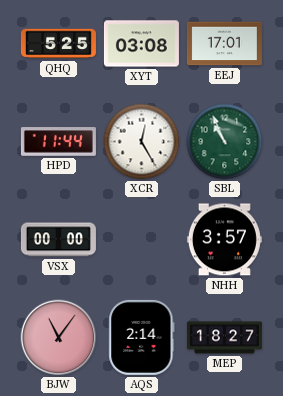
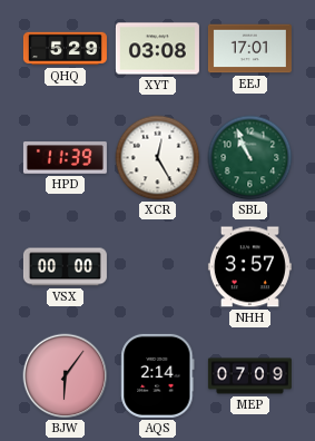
QHQ: 5:25 -> 5:29
HPD: 11:44 -> 11:39
BJW: 11:06 -> 6:06
MEP: 18:27 -> 07:09
